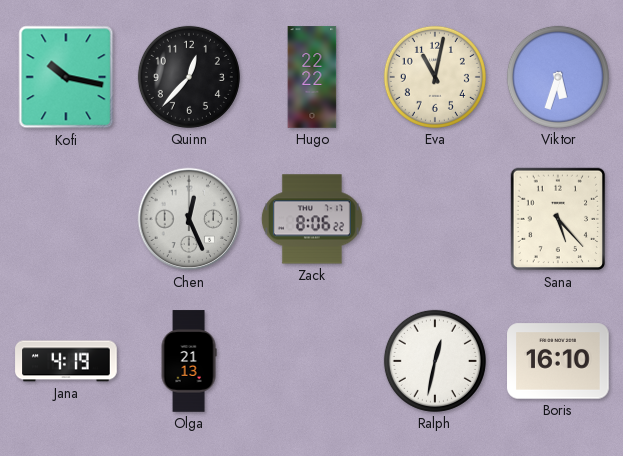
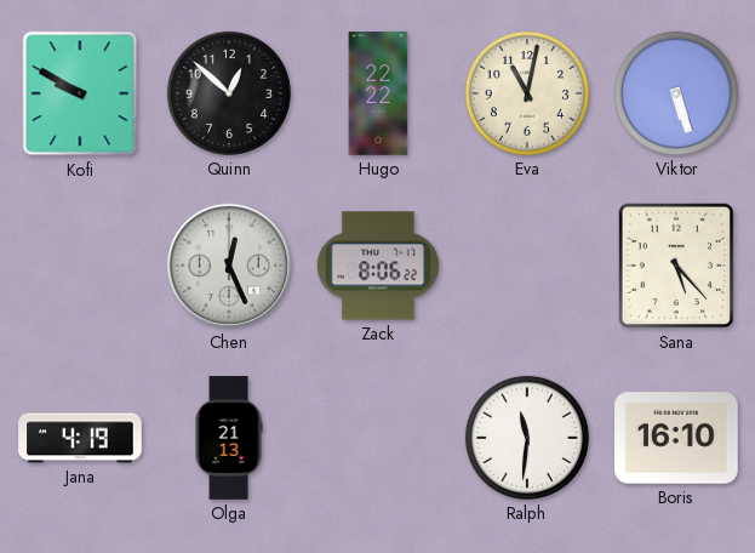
Kofi: 10:17 -> 9:50
Quinn: 12:37 -> 12:52
Viktor: 5:33 -> 5:27
Ralph: 12:32 -> 11:31
